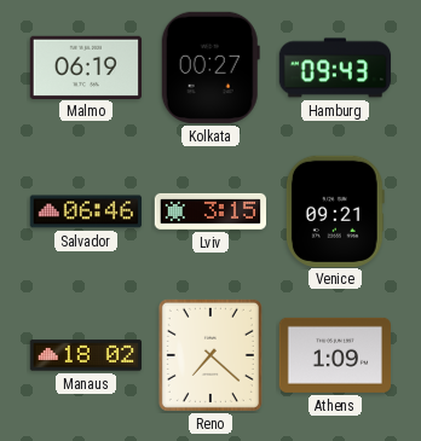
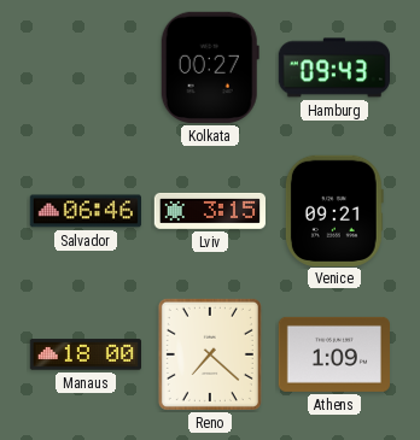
Malmo: 06:19 -> none
Manaus: 18:02 -> 18:00
